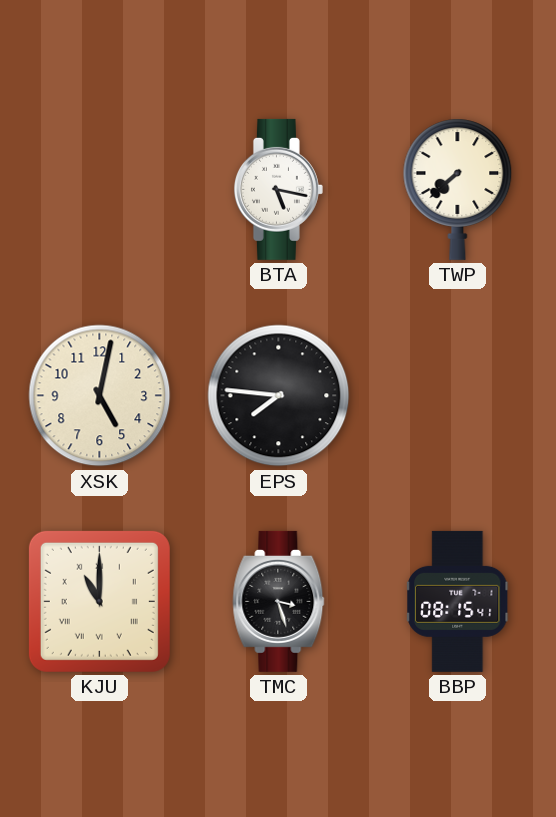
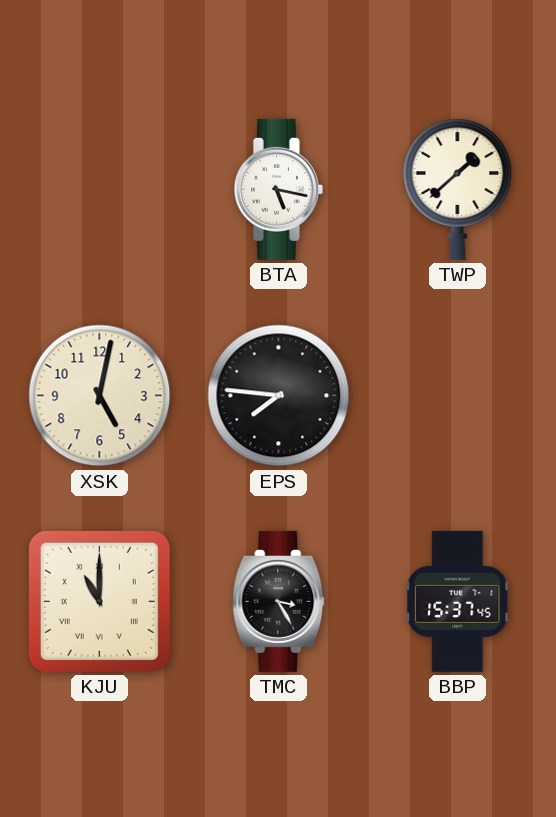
TWP: 7:38 -> 1:38
TMC: 3:27 -> 3:25
BBP: 08:15 -> 15:37
